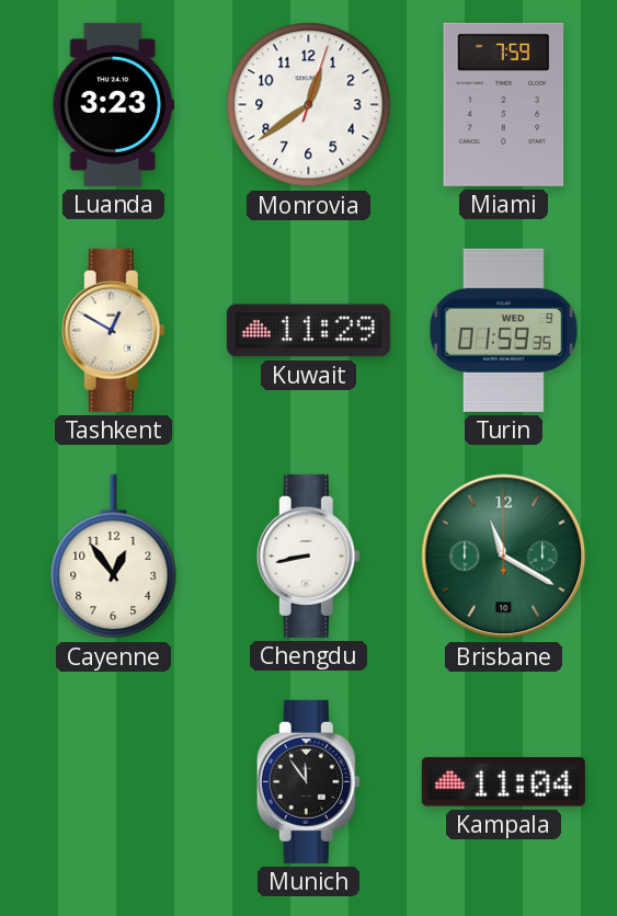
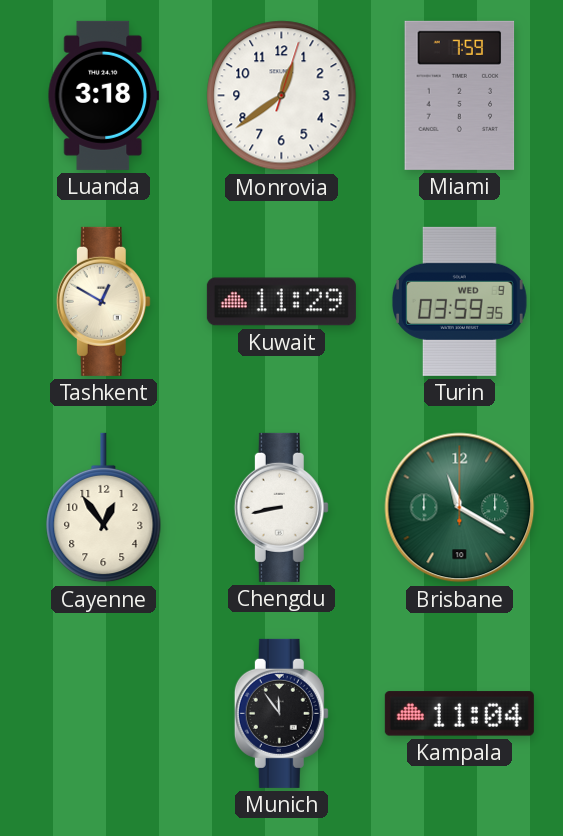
Luanda: 3:23 -> 3:18
Turin: 01:59 -> 03:59
